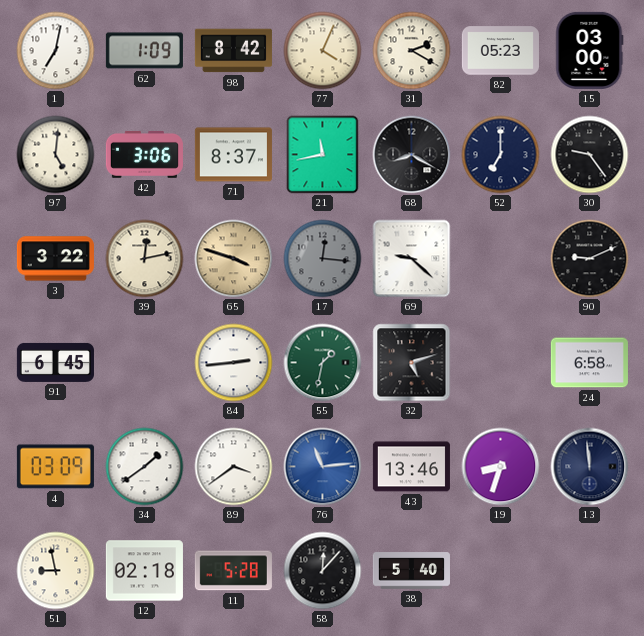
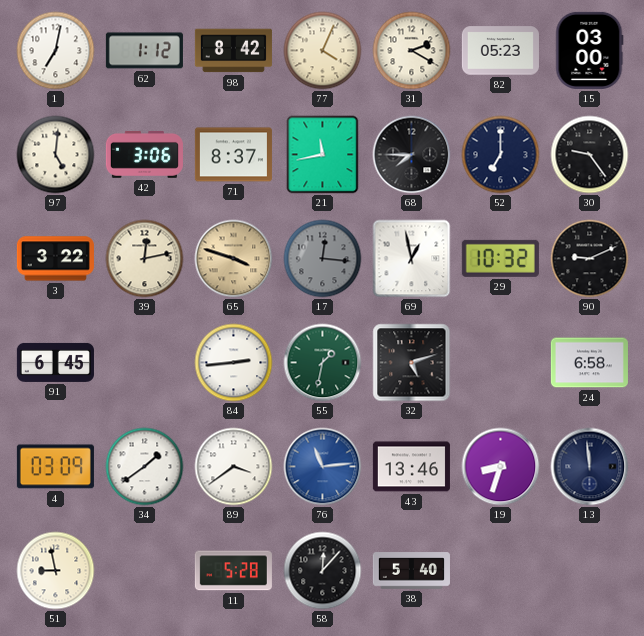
62: 1:09 -> 1:12
68: 8:20 -> 7:45
69: 9:22 -> 12:58
29: none -> 10:32
12: 02:18 -> none
